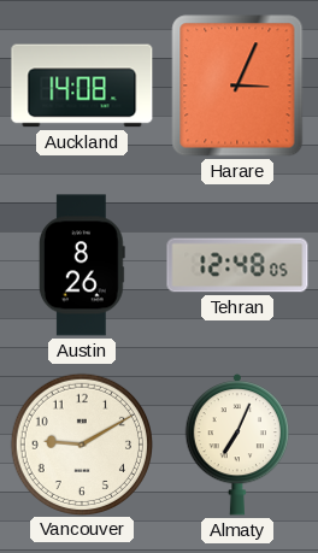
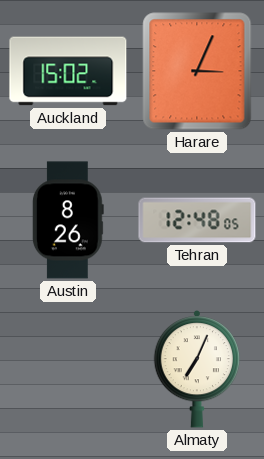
Auckland: 14:08 -> 15:02
Vancouver: 9:10 -> none
